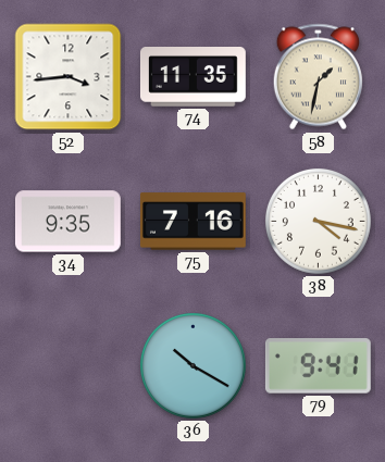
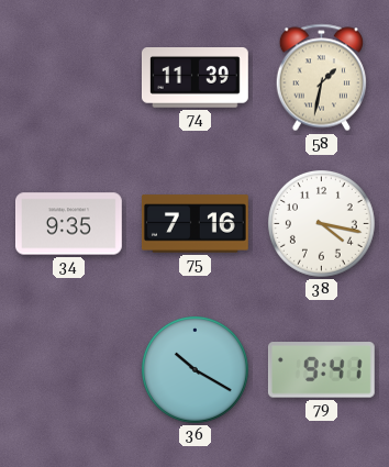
52: 3:44 -> none
74: 11:35 -> 11:39
